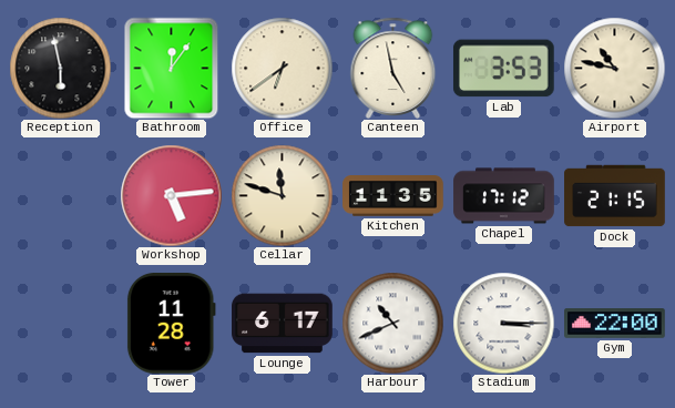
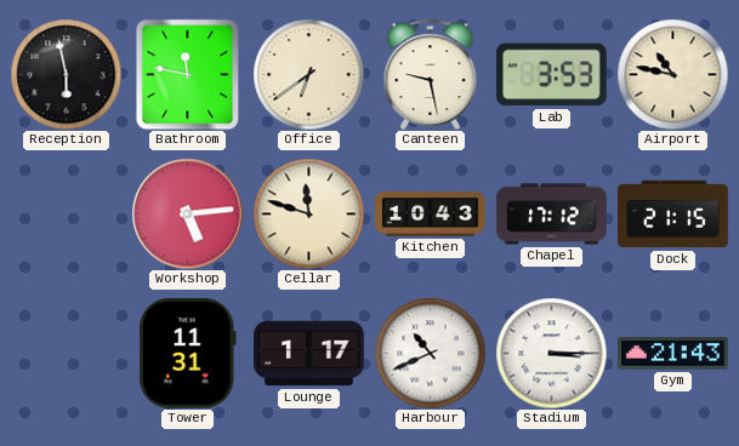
Bathroom: 12:06 -> 11:47
Canteen: 4:58 -> 9:28
Kitchen: 11:35 -> 10:43
Tower: 11:28 -> 11:31
Lounge: 6:17 -> 1:17
Gym: 22:00 -> 21:43
